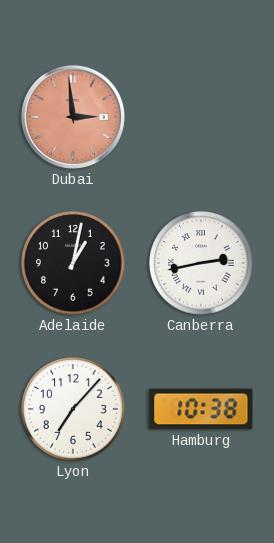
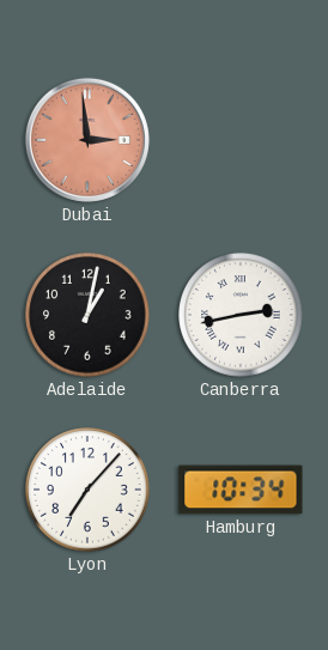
Hamburg: 10:38 -> 10:34
